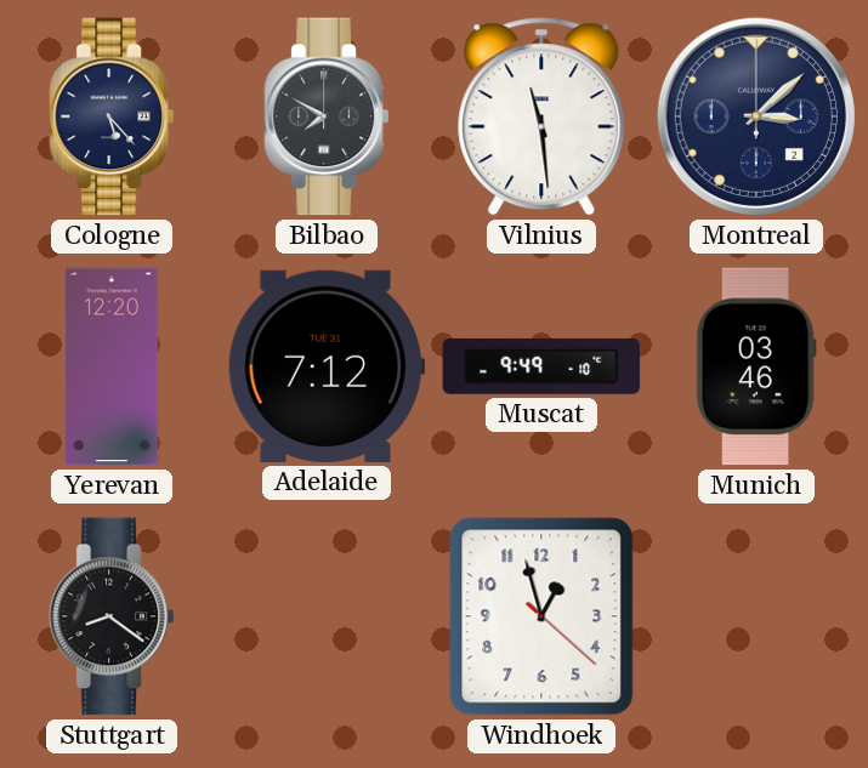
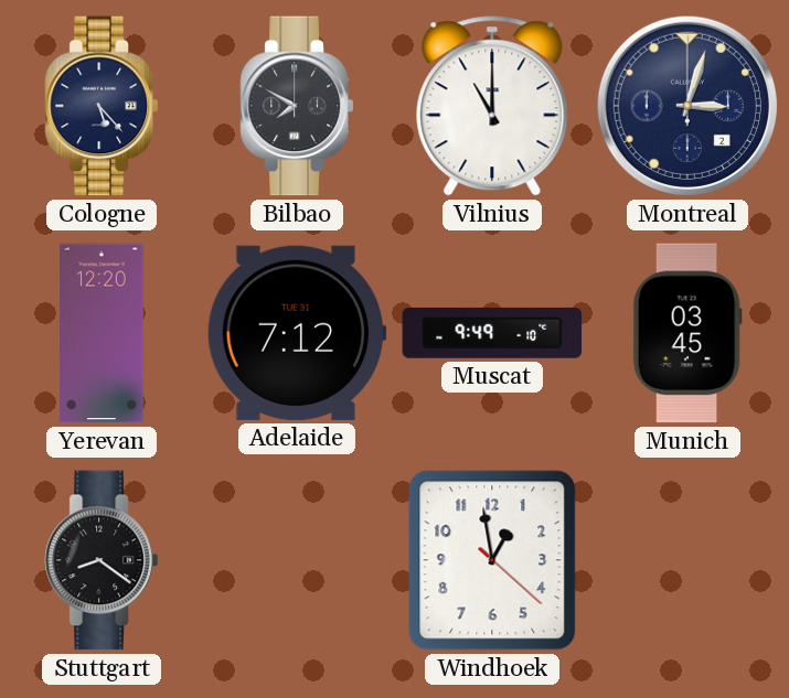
Vilnius: 11:29 -> 11:00
Montreal: 3:08 -> 3:03
Munich: 03:46 -> 03:45
Windhoek: 12:57 -> 12:58
